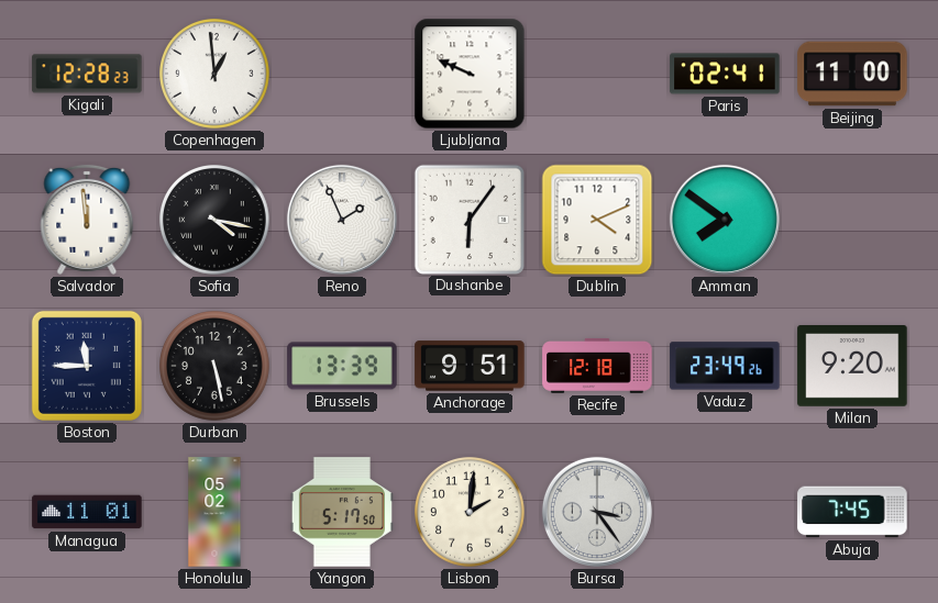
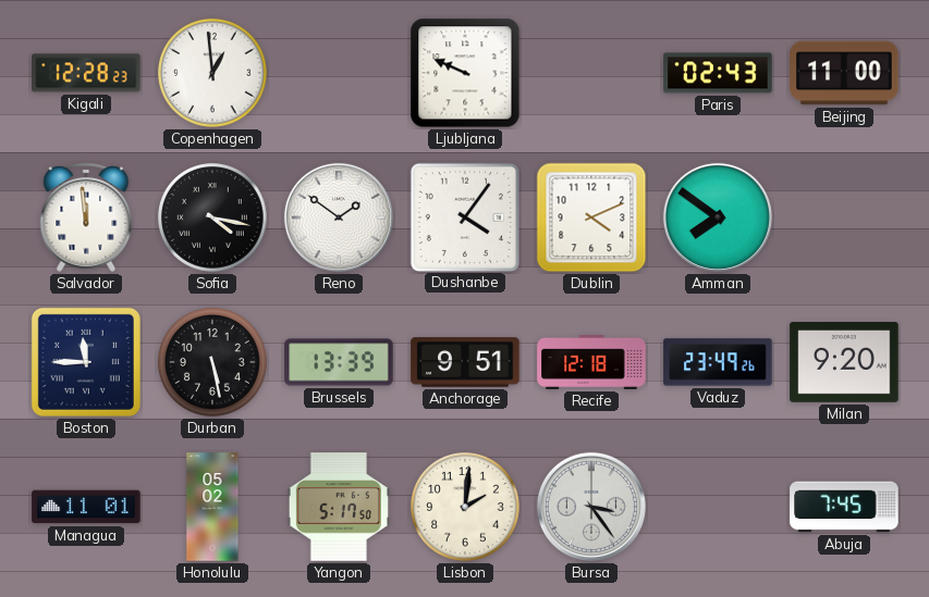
Paris: 02:41 -> 02:43
Reno: 1:56 -> 1:51
Dushanbe: 6:06 -> 4:06
